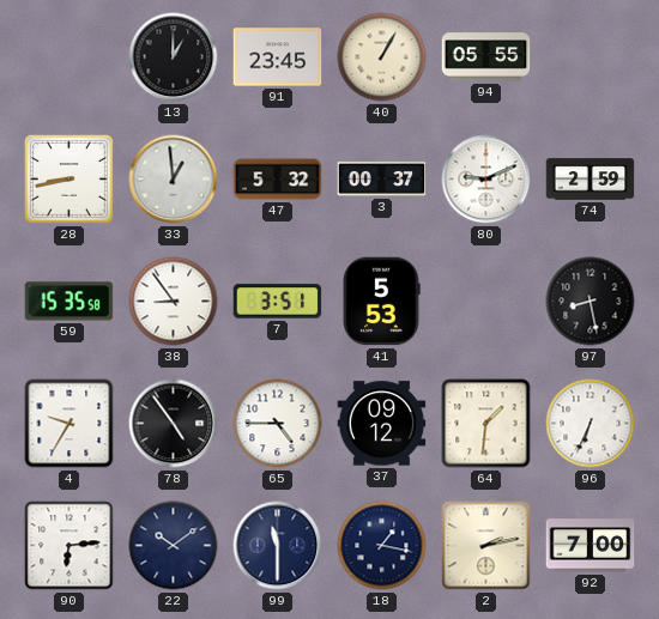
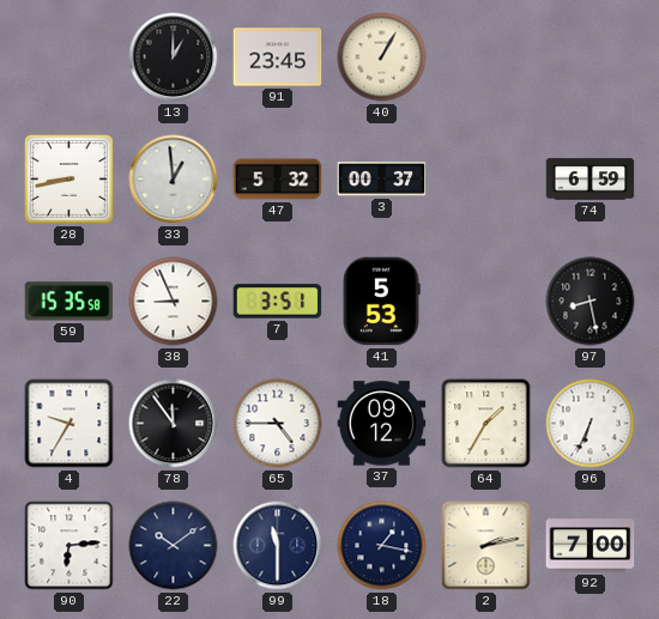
94: 05:55 -> none
80: 9:11 -> none
74: 2:59 -> 6:59
38: 8:54 -> 8:56
78: 4:54 -> 11:54
64: 1:31 -> 1:35
